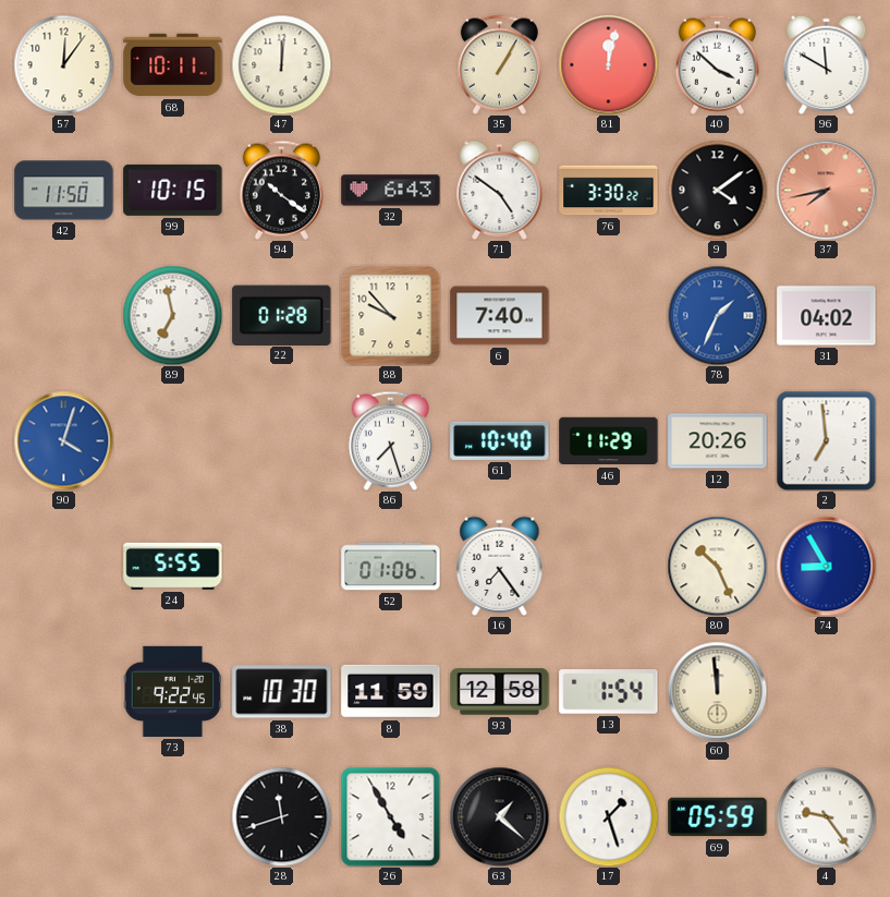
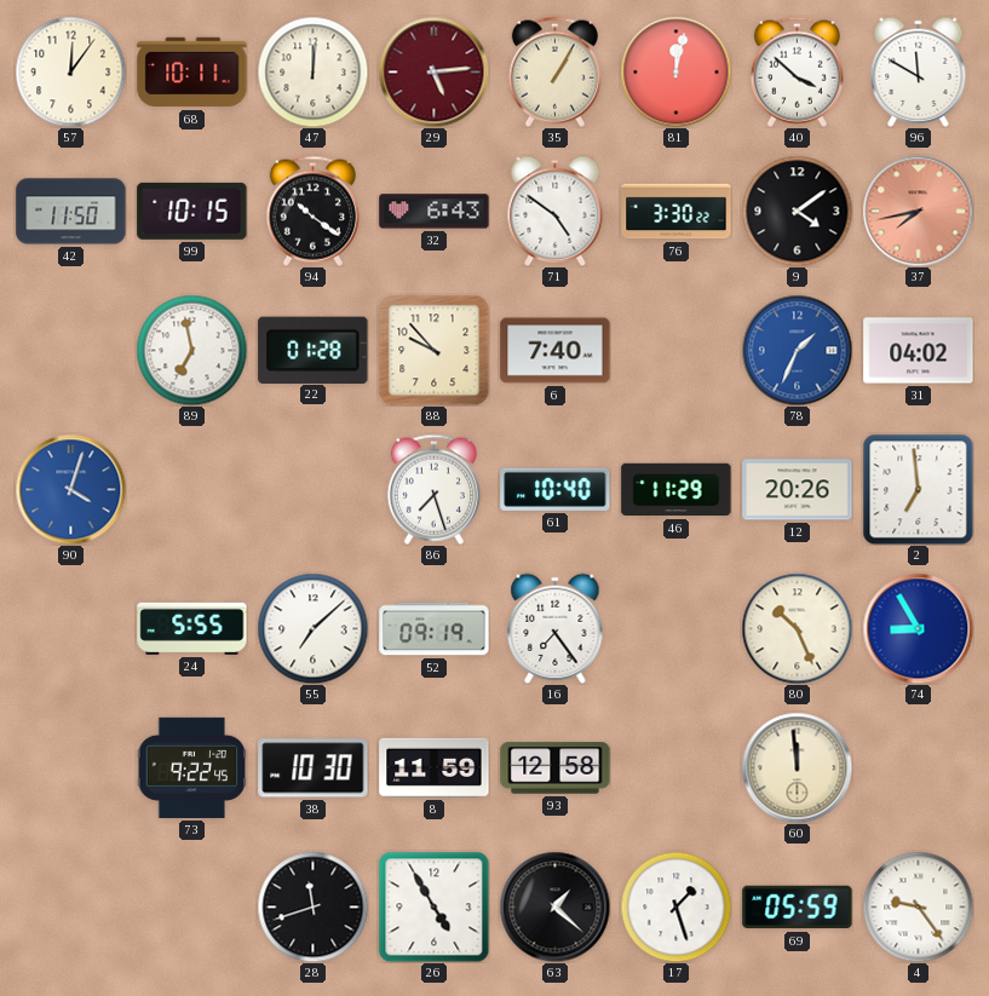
29: none -> 5:14
55: none -> 7:08
52: 01:06 -> 09:19
13: 1:54 -> none
